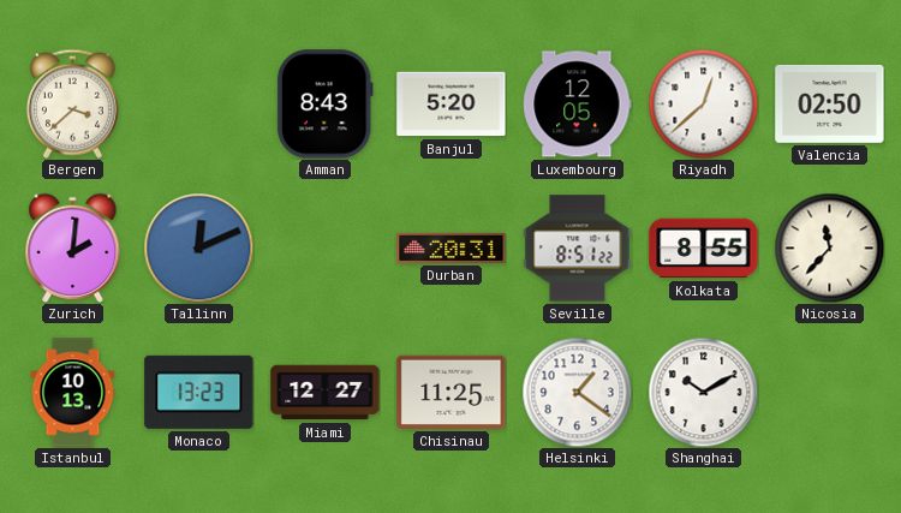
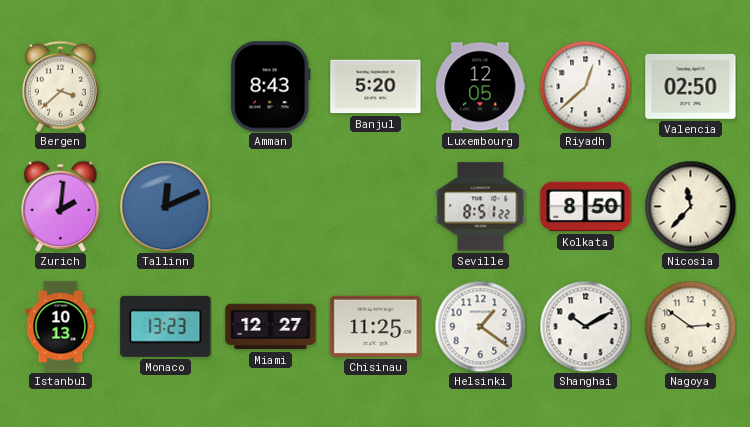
Durban: 20:31 -> none
Kolkata: 8:55 -> 8:50
Nagoya: none -> 2:51
